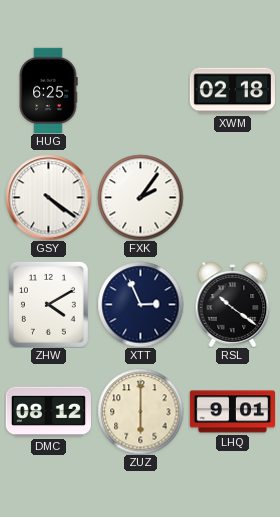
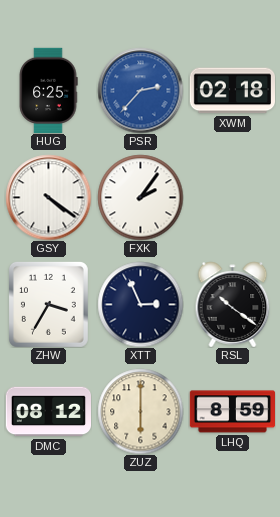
PSR: none -> 2:37
ZHW: 4:10 -> 3:35
LHQ: 9:01 -> 8:59
